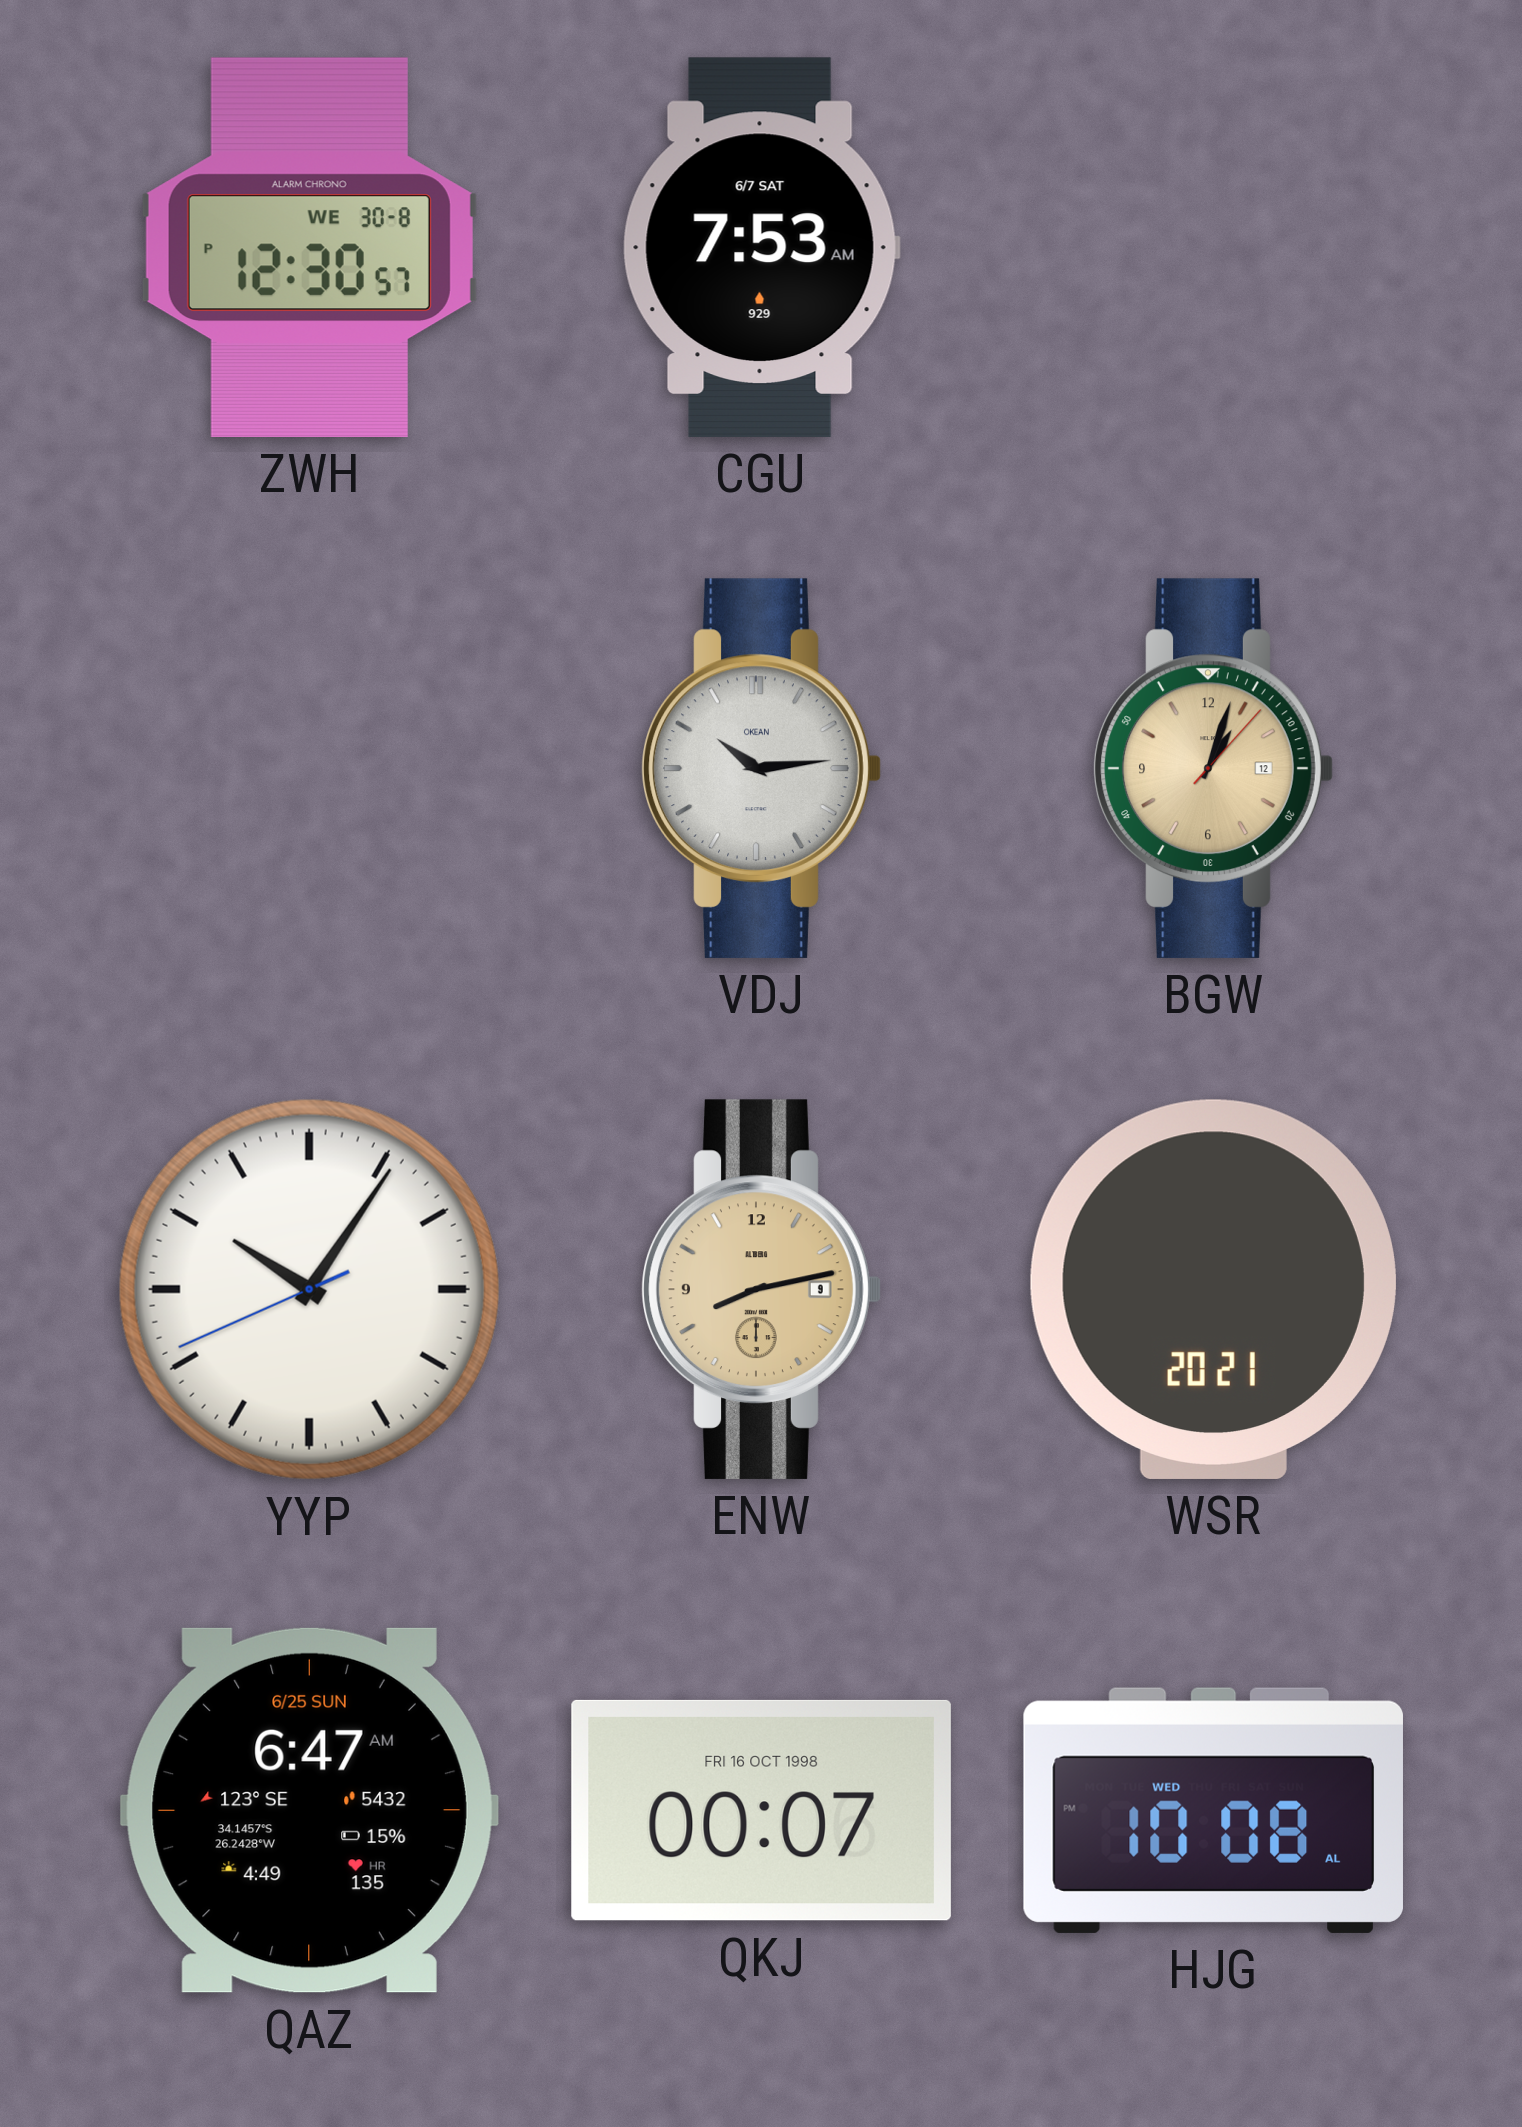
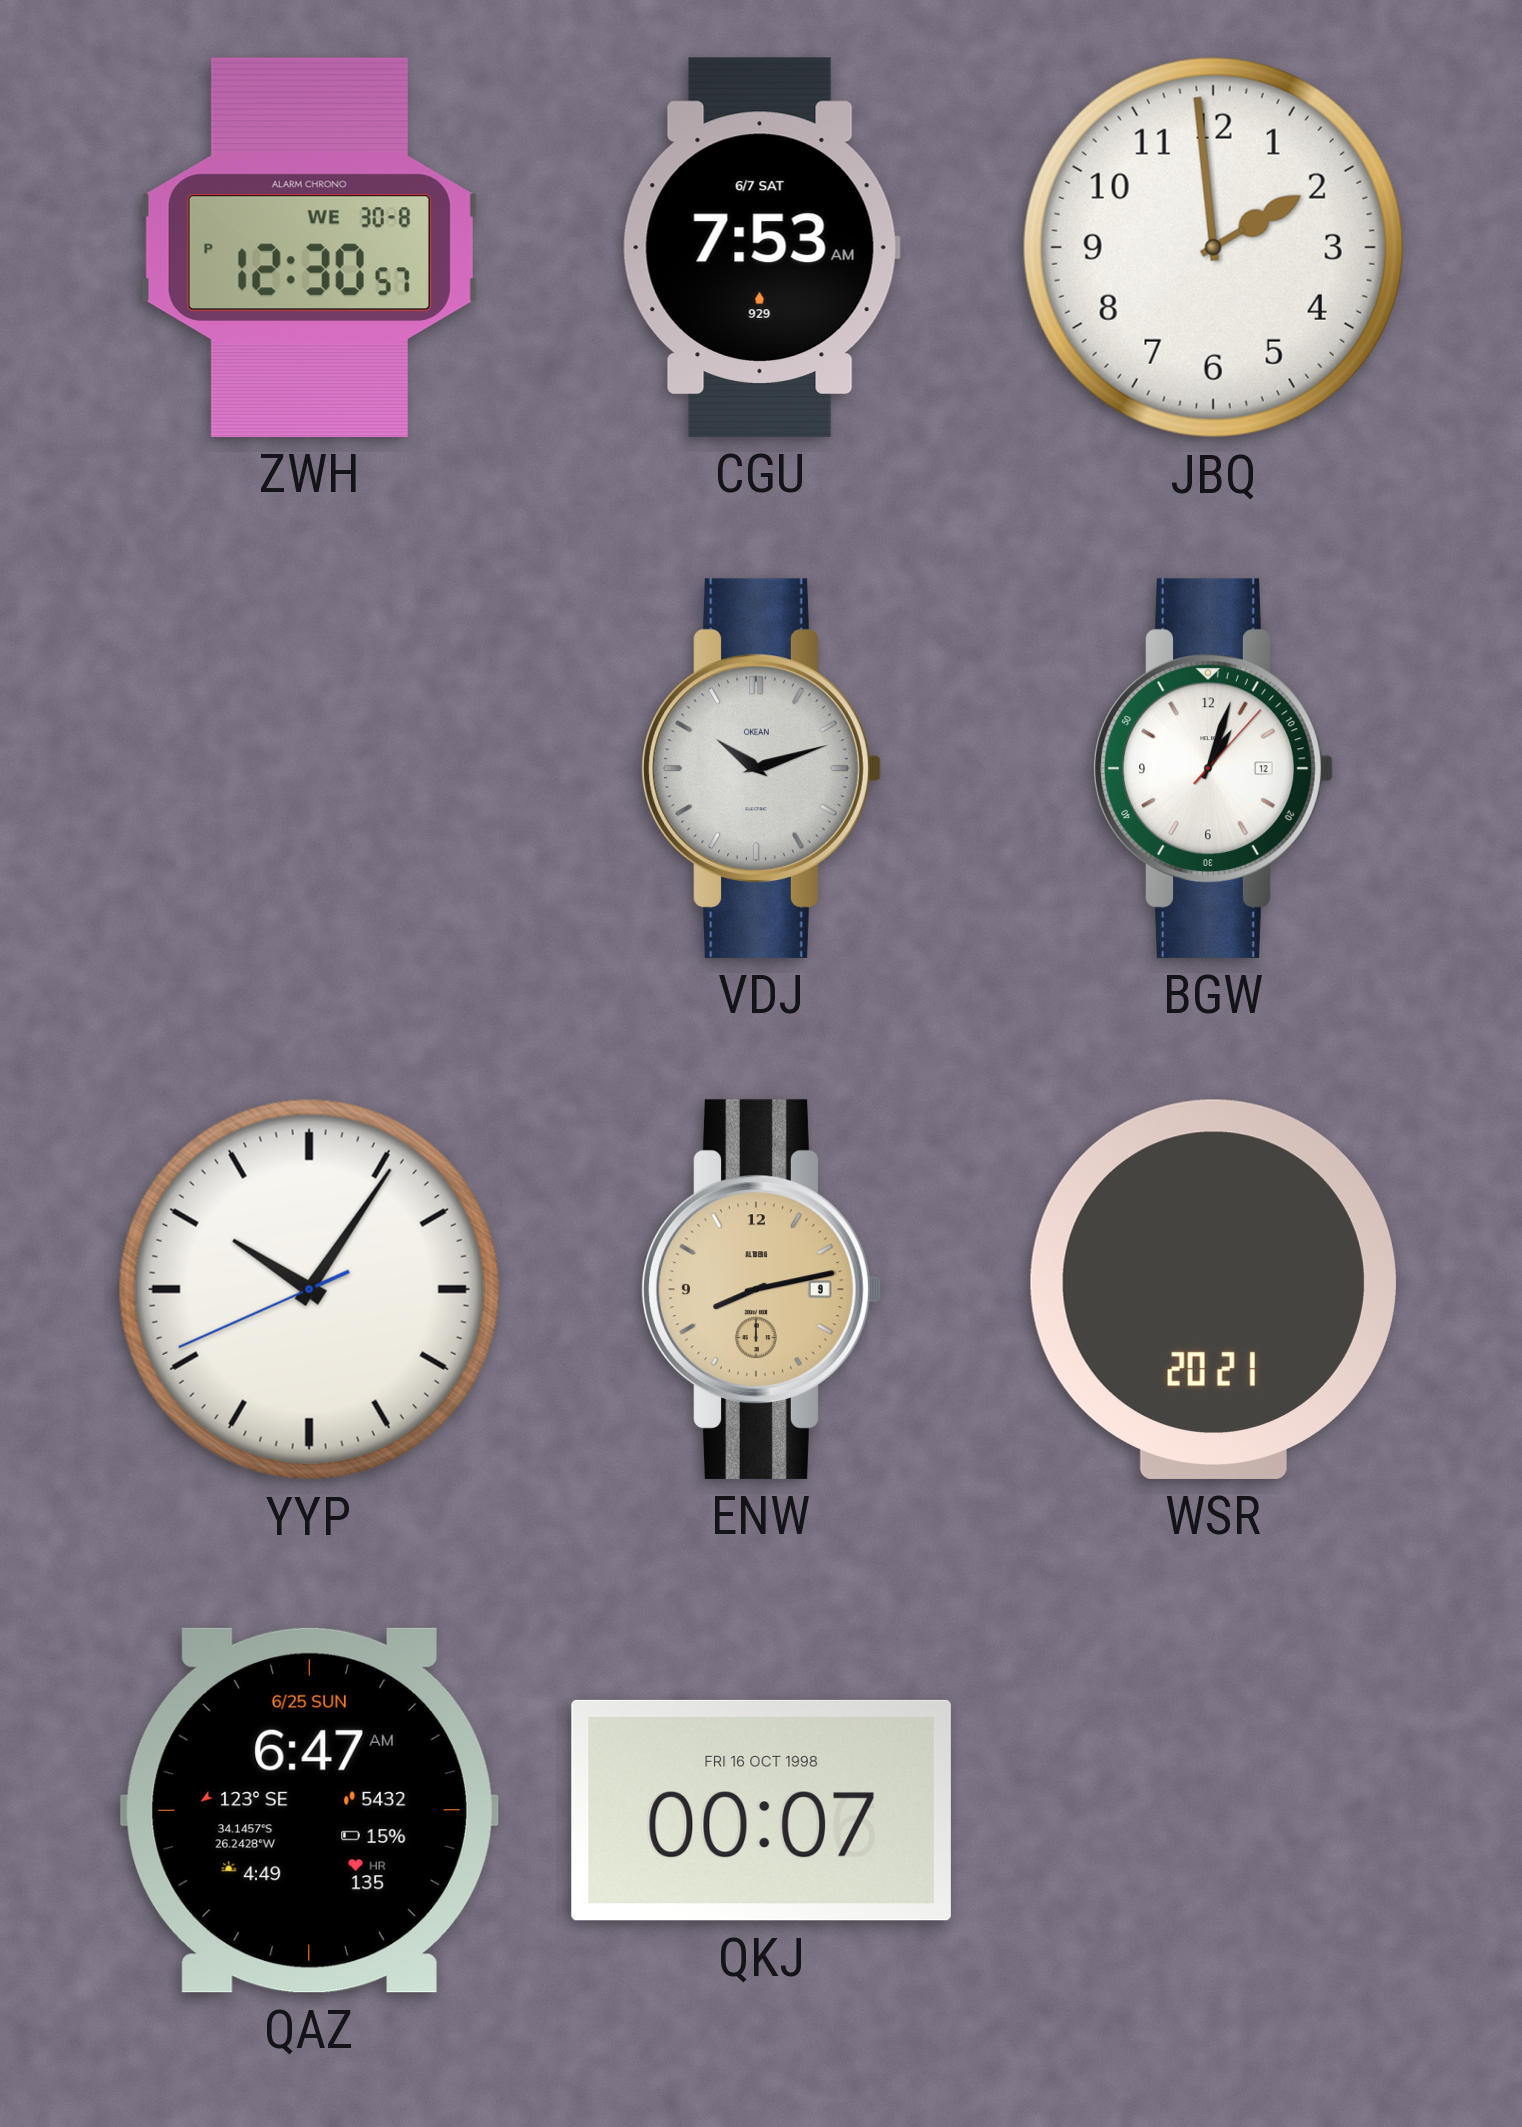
JBQ: none -> 1:59
VDJ: 10:14 -> 10:12
BGW dial: champagne -> white
HJG: 10:08 -> none
